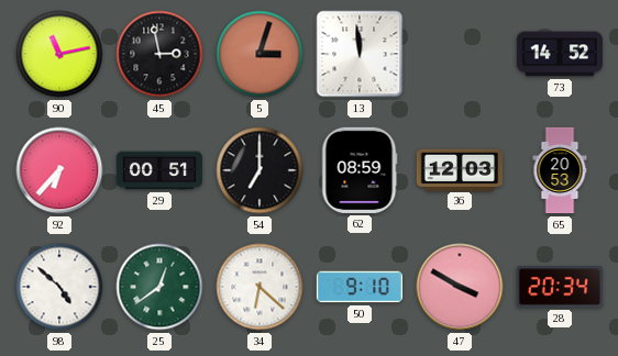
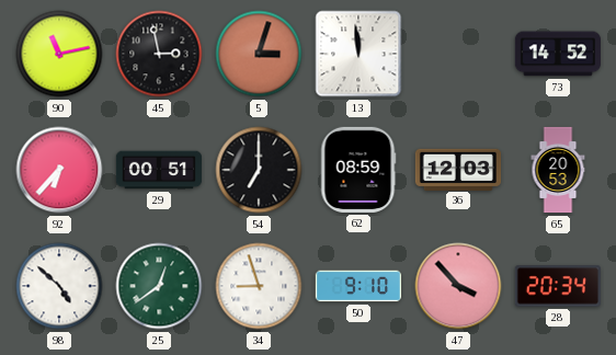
34: 6:22 -> 8:57
47: 3:50 -> 3:53
